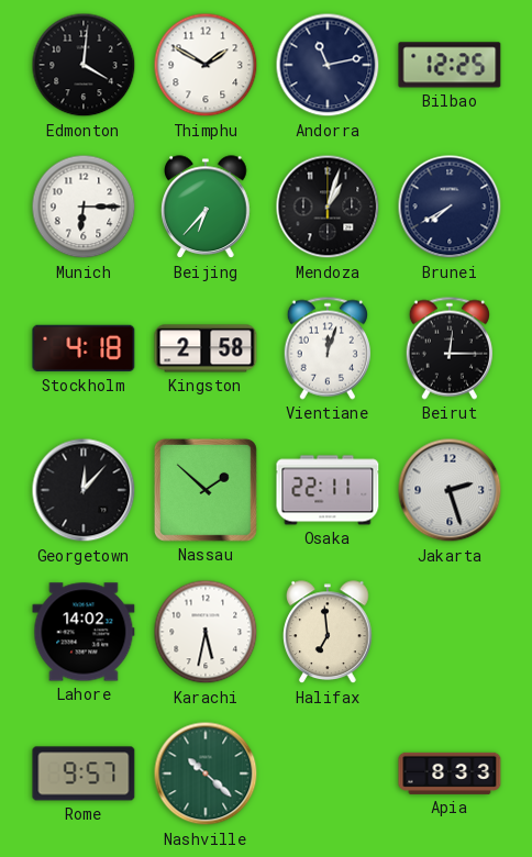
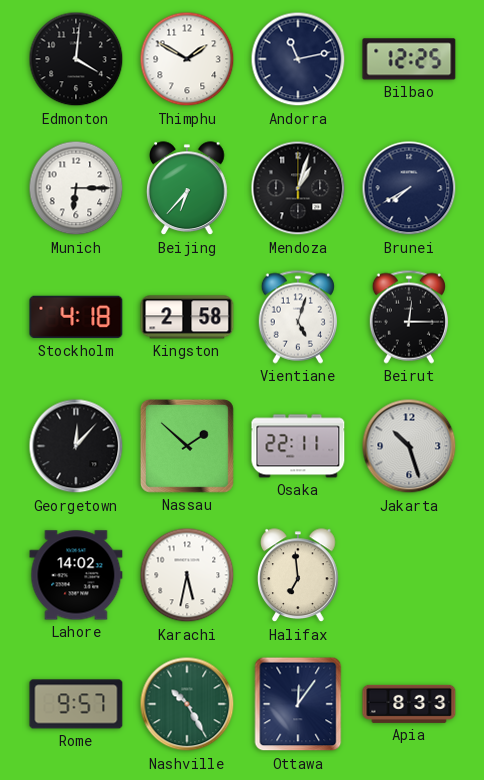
Vientiane: 12:03 -> 5:03
Jakarta: 2:27 -> 10:27
Nashville: 10:22 -> 10:25
Ottawa: none -> 12:06
